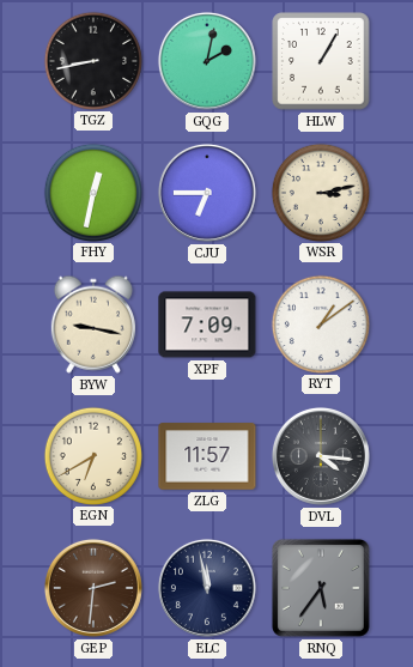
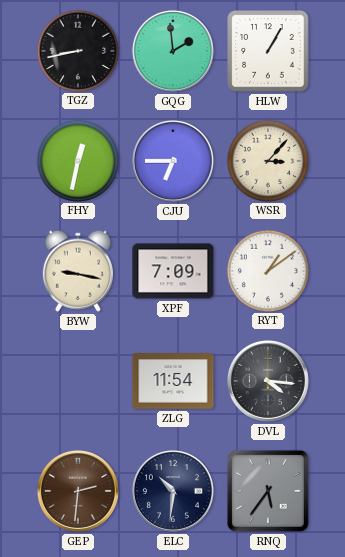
GQG: 2:02 -> 1:59
WSR: 3:13 -> 3:07
EGN: 6:40 -> none
ZLG: 11:57 -> 11:54
ELC: 11:58 -> 10:31
